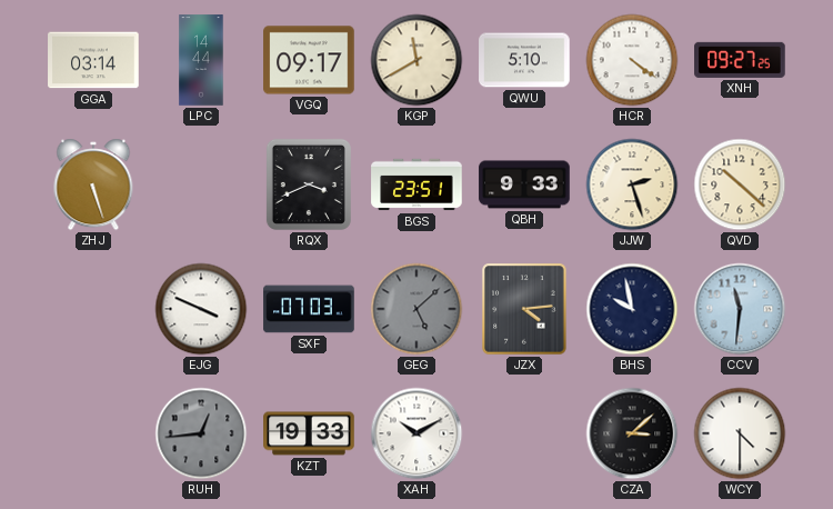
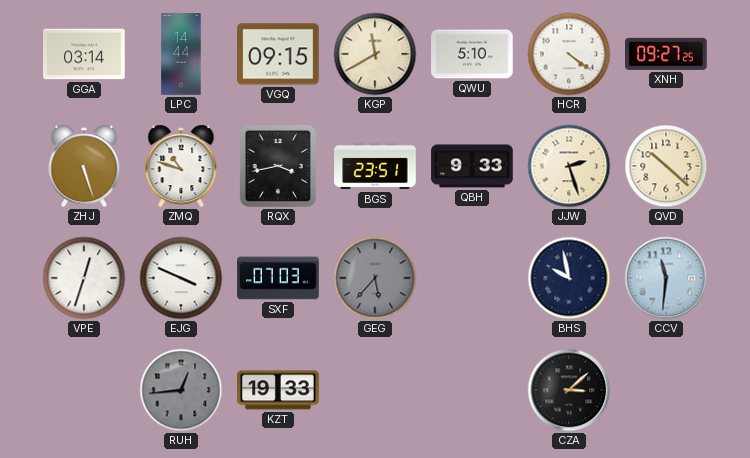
VGQ: 09:17 -> 09:15
ZMQ: none -> 10:48
RQX: 3:41 -> 3:43
VPE: none -> 12:33
GEG: 5:08 -> 5:37
JZX: 4:14 -> none
XAH: 10:10 -> none
WCY: 4:30 -> none
